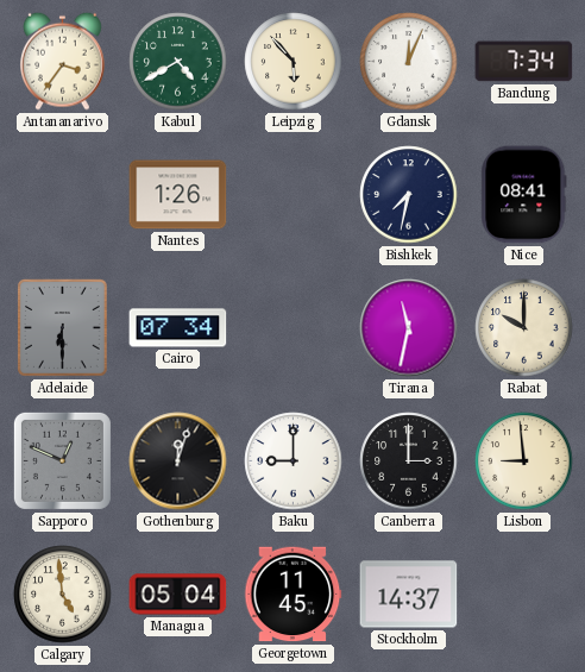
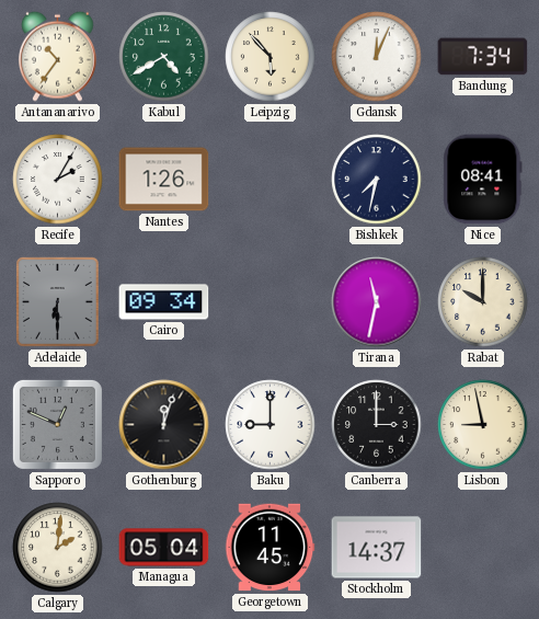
Antananarivo: 3:36 -> 10:36
Recife: none -> 2:05
Cairo: 07:34 -> 09:34
Lisbon: 8:59 -> 8:58
Calgary: 4:59 -> 2:01
